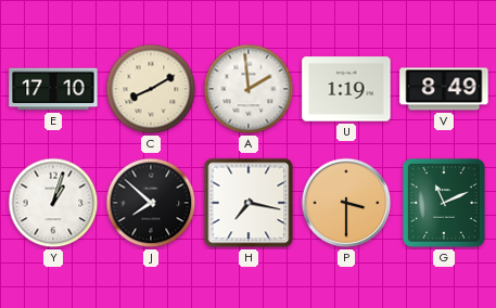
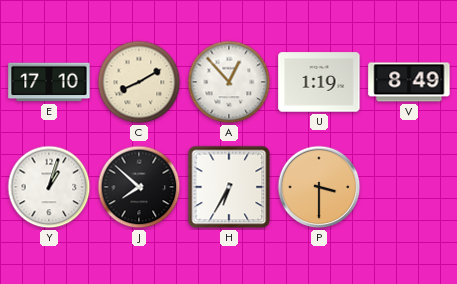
A: 1:59 -> 12:53
H: 7:17 -> 6:35
G: 11:11 -> none
